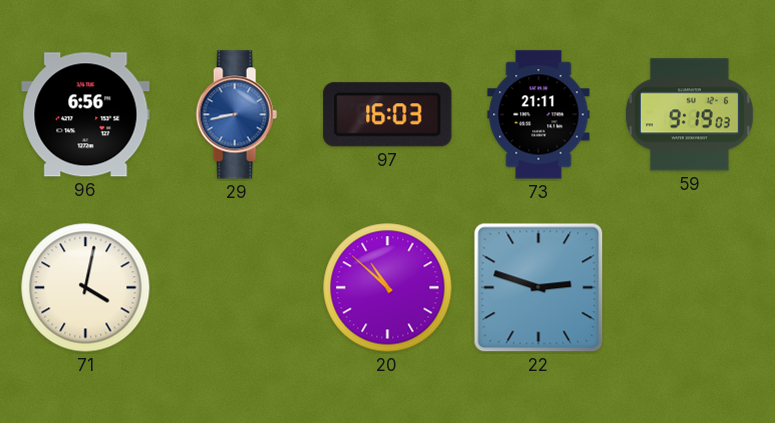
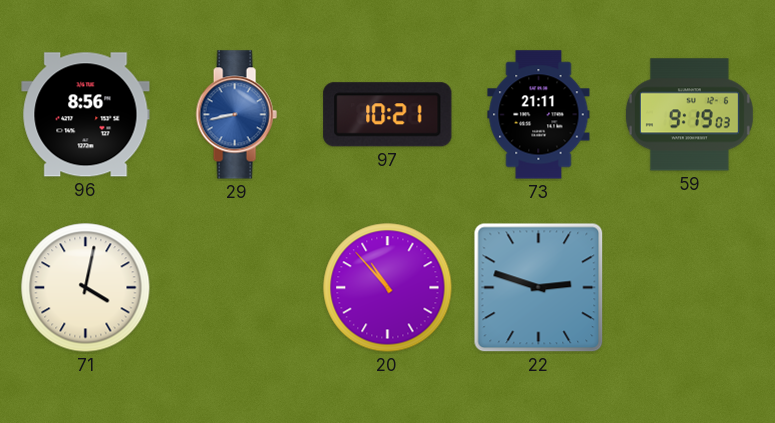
96: 6:56 -> 8:56
97: 16:03 -> 10:21
20: 10:52 -> 10:53
